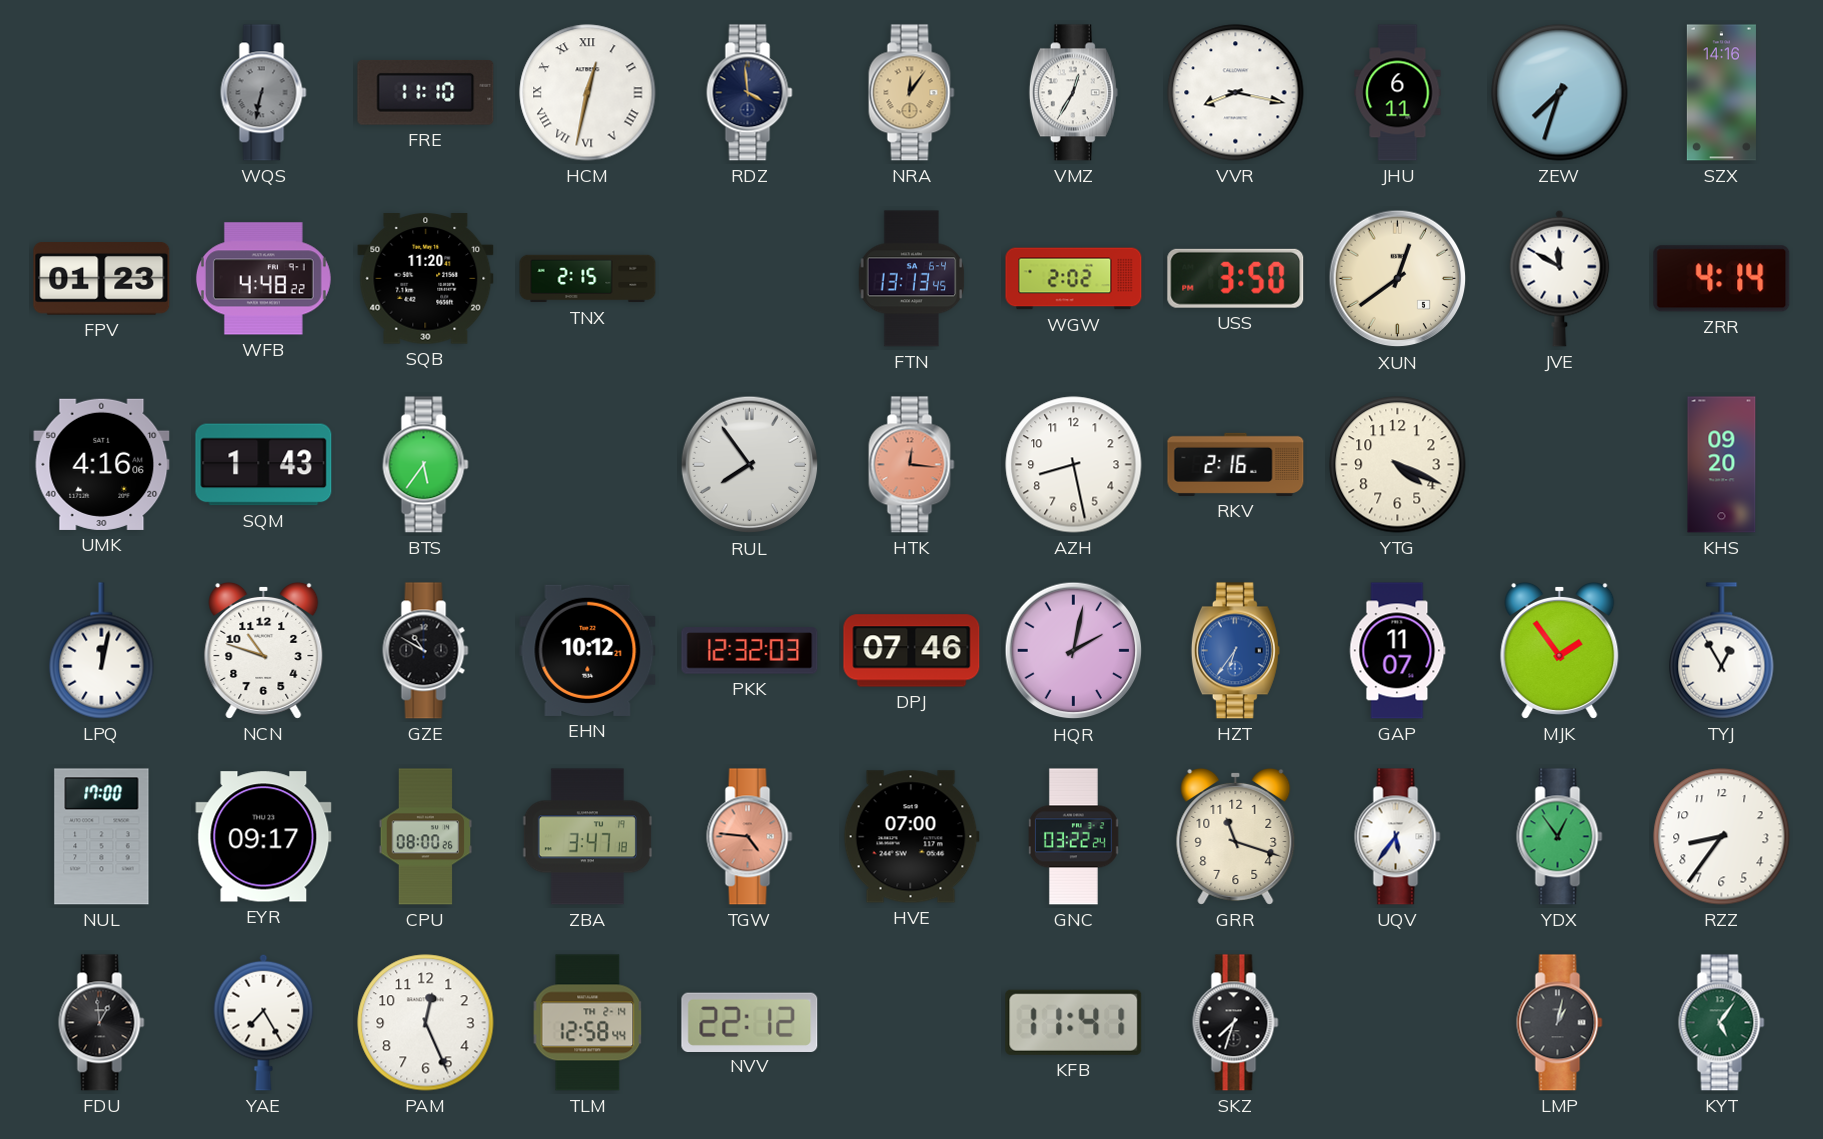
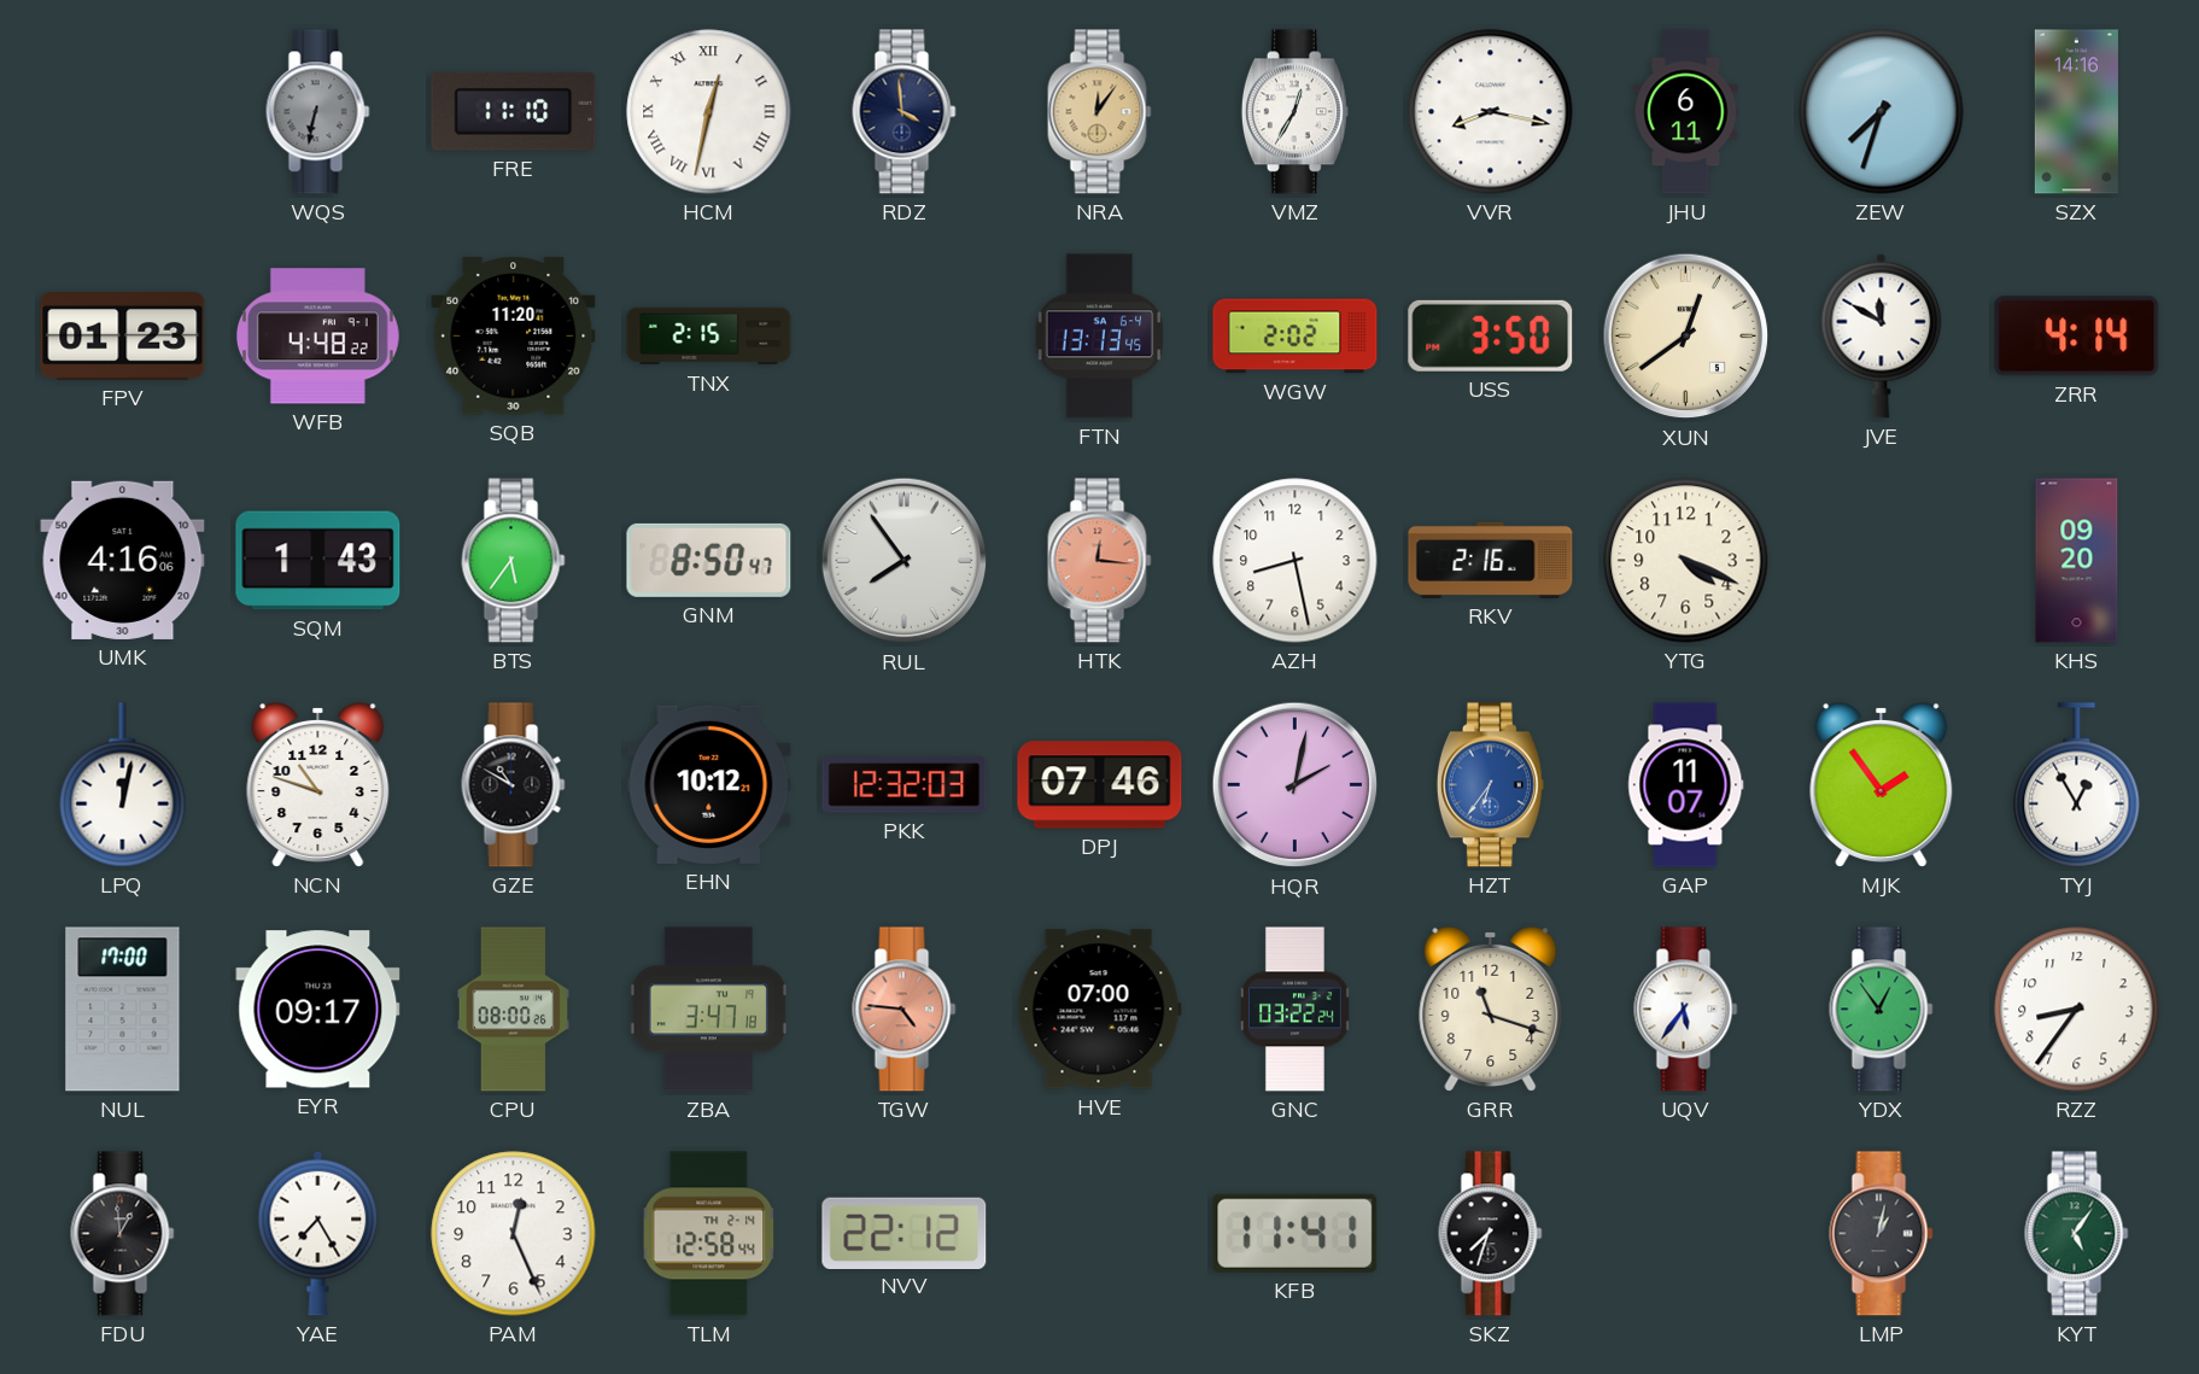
GNM: none -> 8:50
